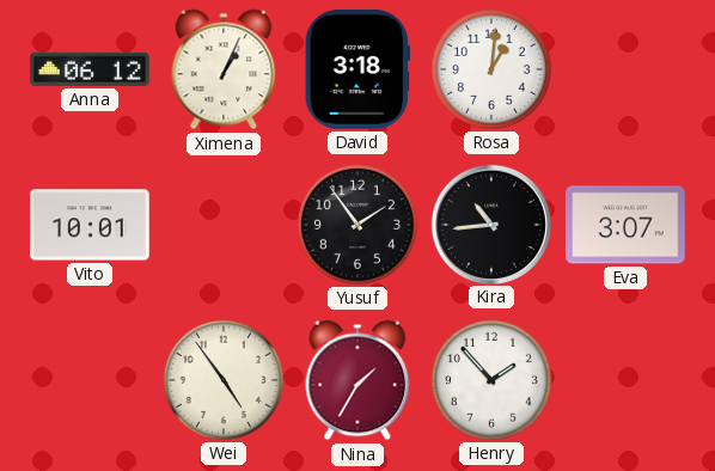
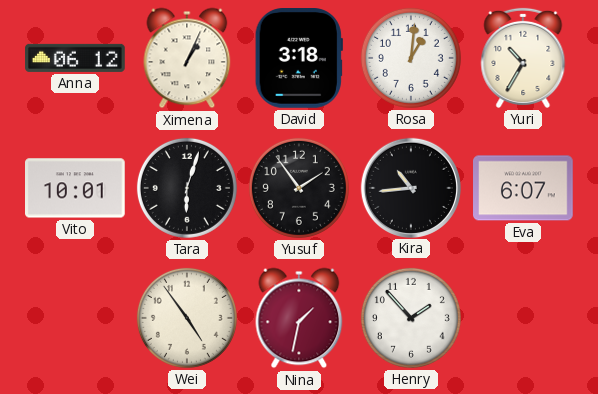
Yuri: none -> 10:35
Tara: none -> 6:03
Eva: 3:07 -> 6:07
Nina: 1:35 -> 1:32
